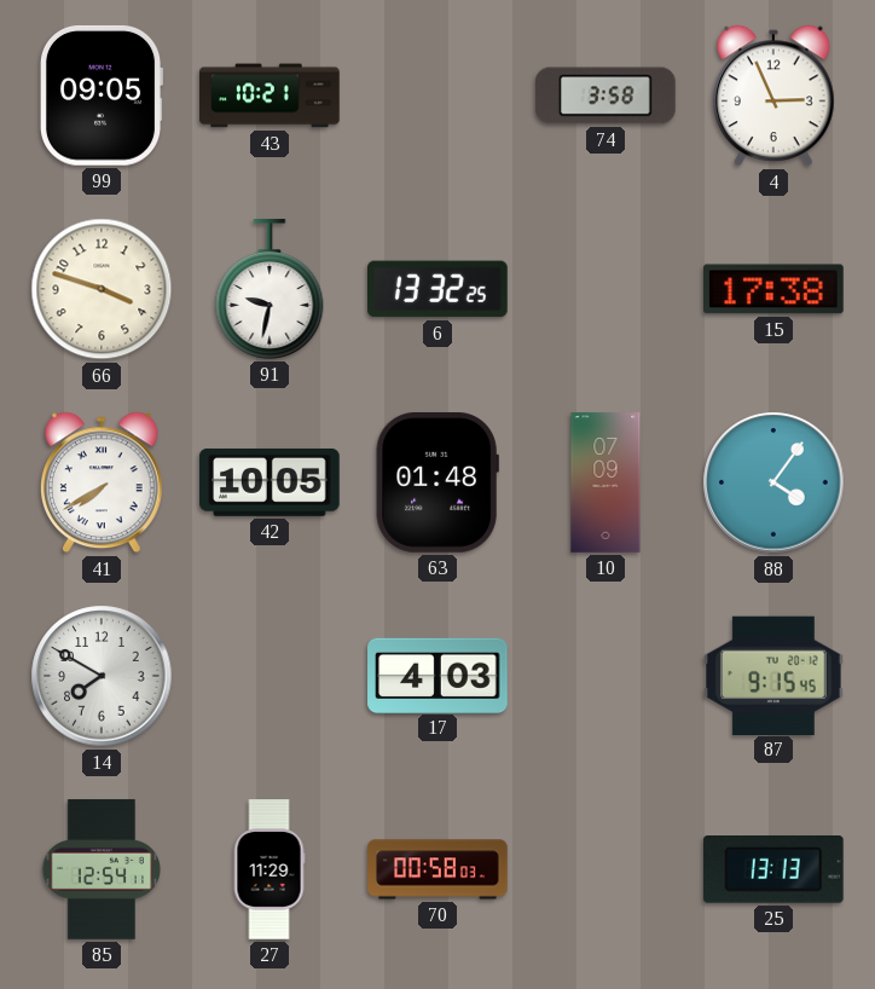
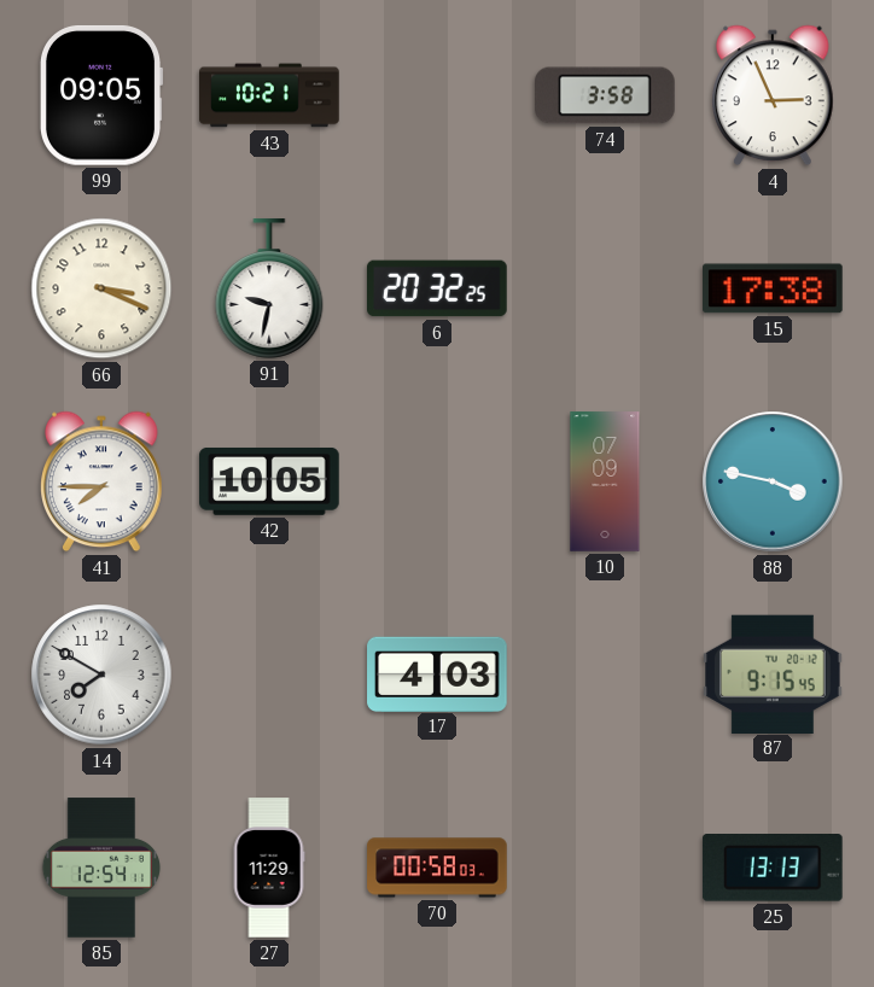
66: 3:48 -> 3:19
6: 13:32 -> 20:32
41: 7:40 -> 7:45
63: 01:48 -> none
88: 4:06 -> 3:47
